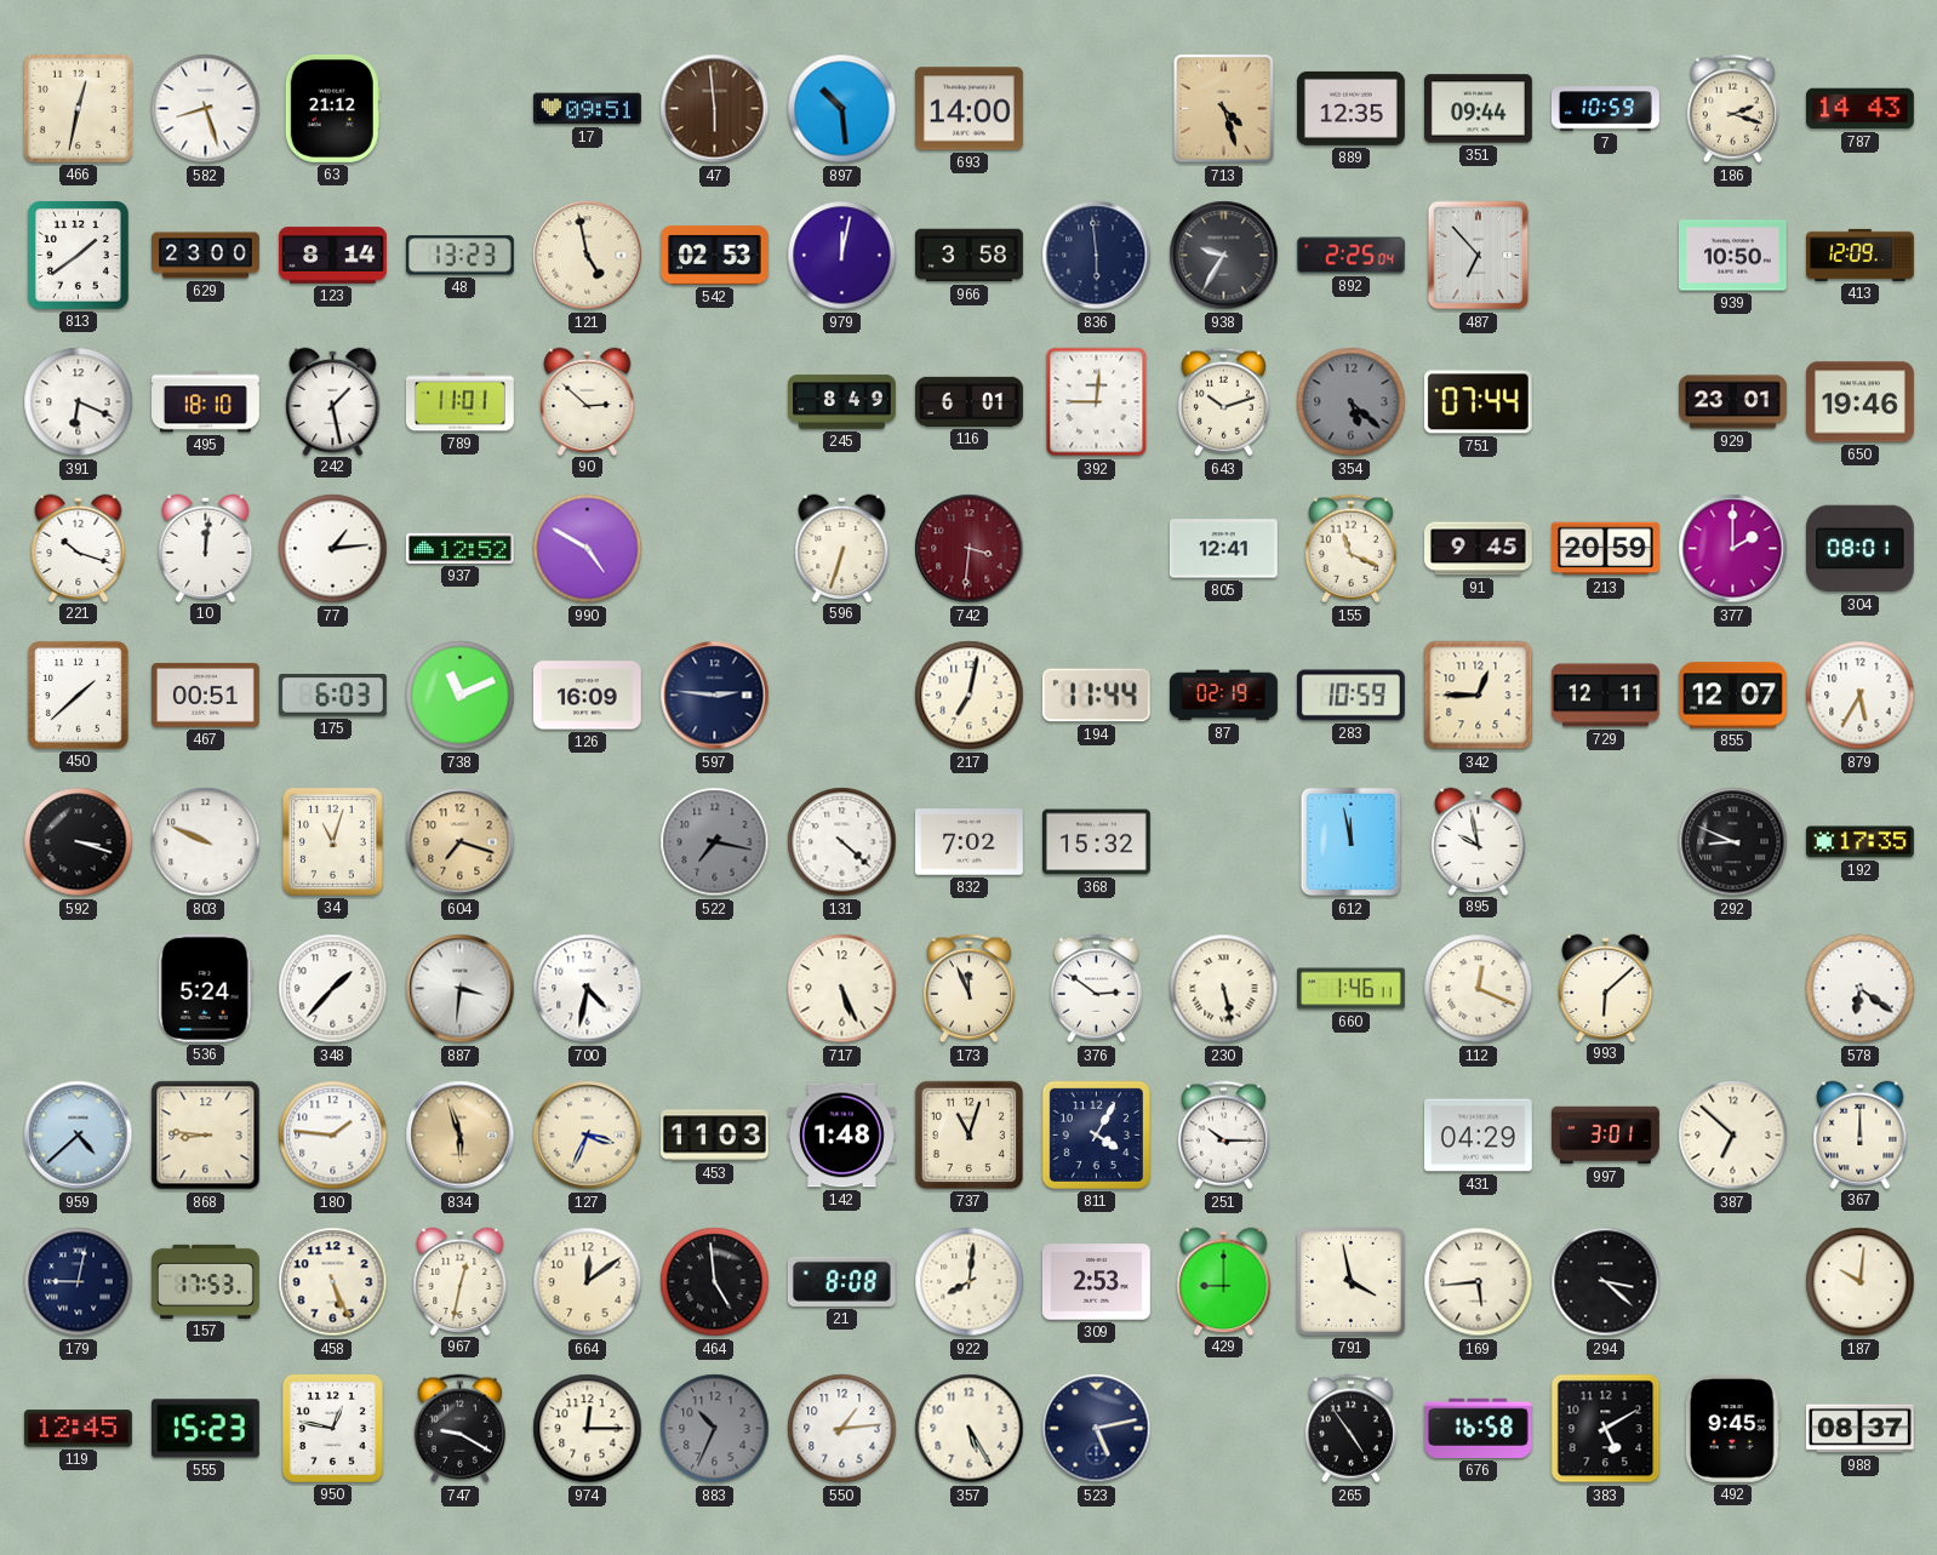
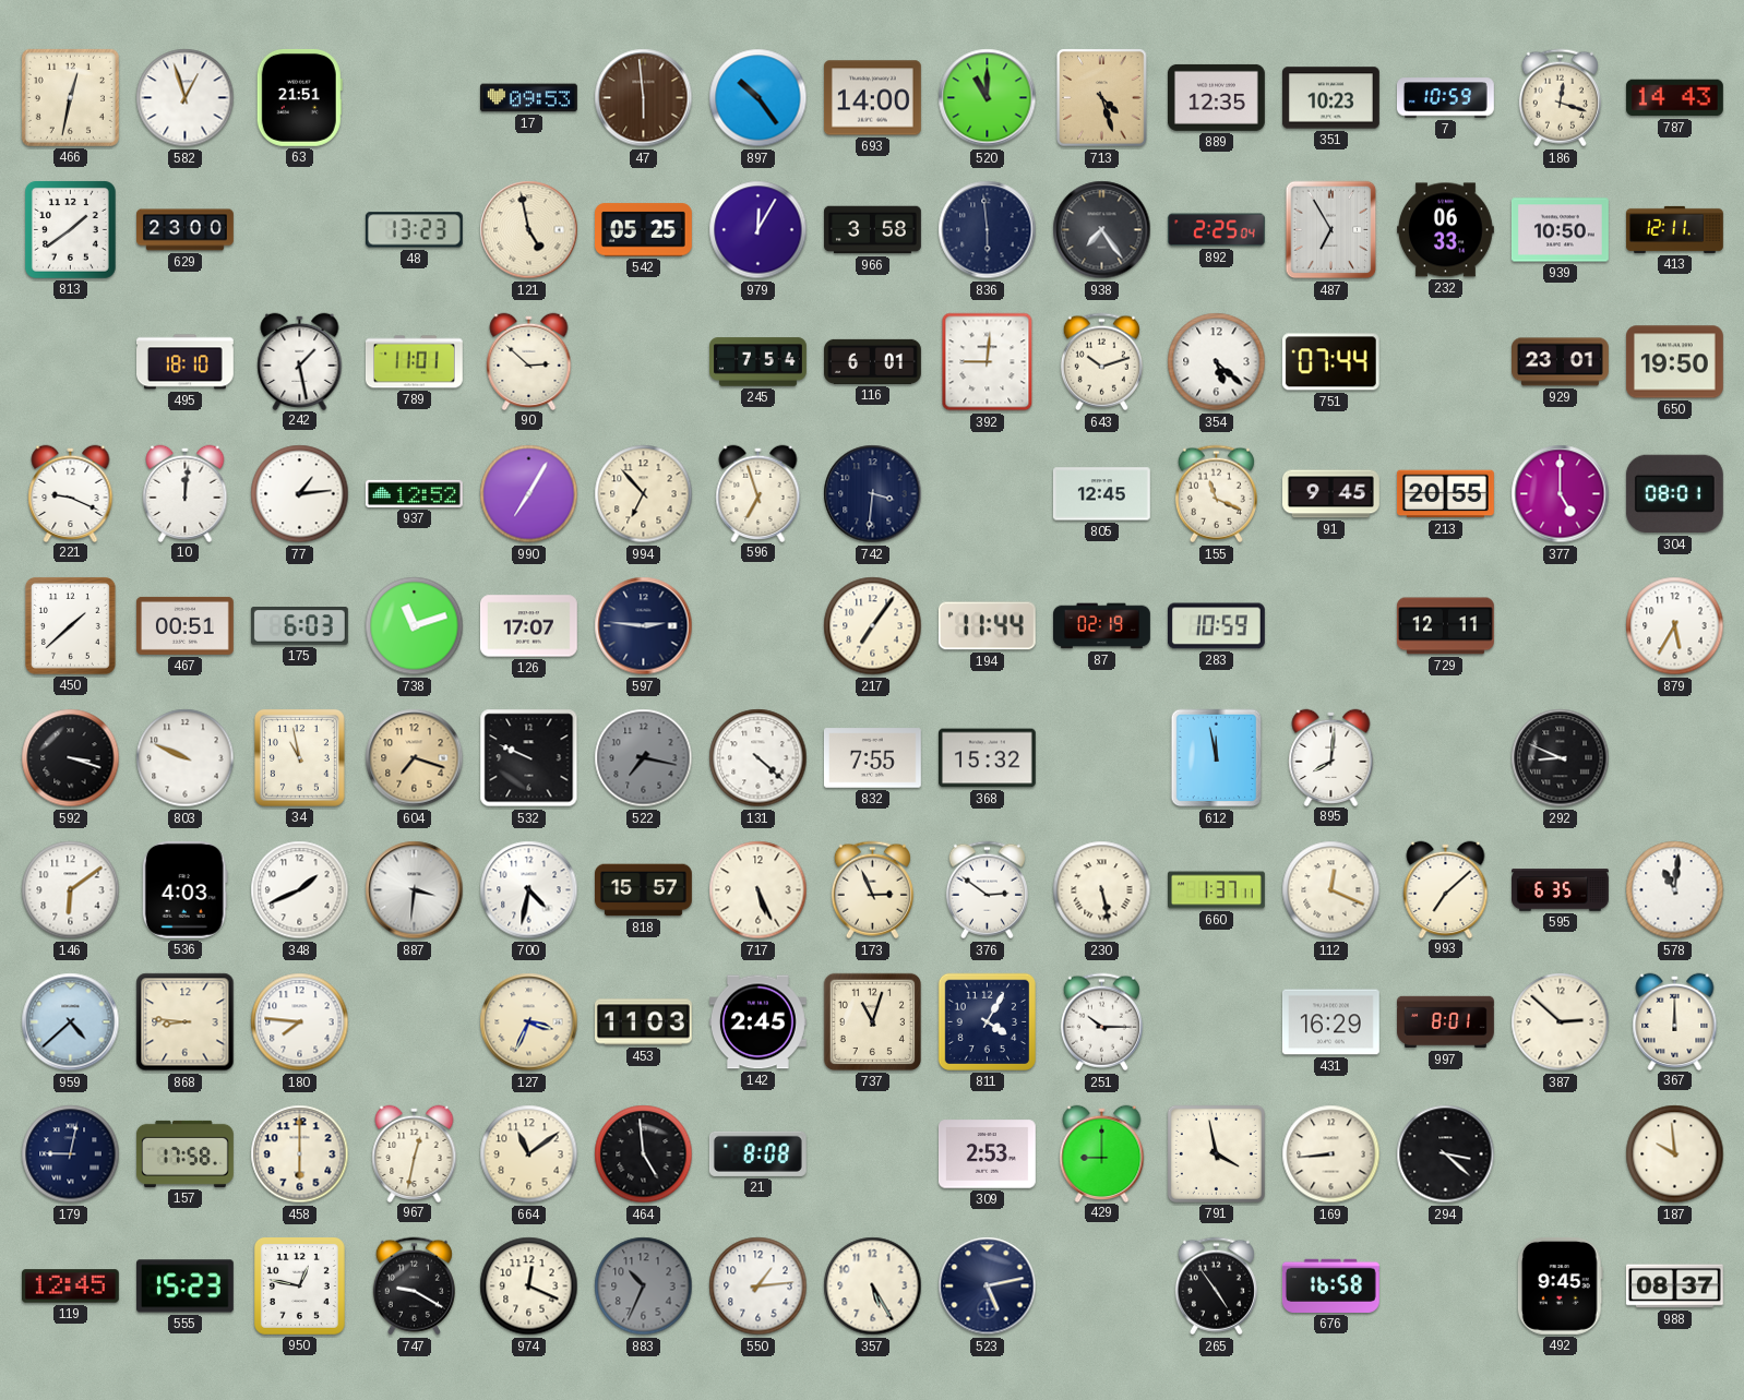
582: 8:27 -> 12:57
63: 21:12 -> 21:51
17: 09:51 -> 09:53
897: 10:29 -> 10:24
520: none -> 11:00
351: 09:44 -> 10:23
186: 2:18 -> 12:18
123: 8:14 -> none
542: 02:53 -> 05:25
979: 12:02 -> 12:05
938: 9:35 -> 7:24
487: 6:53 -> 6:55
232: none -> 06:33
413: 12:09 -> 12:11
391: 6:19 -> none
245: 8:49 -> 7:54
354 dial: grey -> white
650: 19:46 -> 19:50
221: 10:18 -> 9:19
990: 4:50 -> 7:05
994: none -> 6:53
596: 6:33 -> 6:57
742 dial: burgundy -> navy
805: 12:41 -> 12:45
213: 20:59 -> 20:55
377: 2:00 -> 5:00
738: 11:11 -> 11:12
126: 16:09 -> 17:07
217: 7:02 -> 7:06
342: 12:45 -> none
855: 12:07 -> none
34: 11:03 -> 10:58
532: none -> 9:49
832: 7:02 -> 7:55
895: 9:58 -> 8:01
192: 17:35 -> none
146: none -> 6:09
536: 5:24 -> 4:03
348: 1:37 -> 1:41
818: none -> 15:57
173: 11:56 -> 2:56
660: 1:46 -> 1:37
993: 6:08 -> 7:08
595: none -> 6:35
578: 6:21 -> 11:01
180: 1:46 -> 7:46
834: 5:57 -> none
142: 1:48 -> 2:45
431: 04:29 -> 16:29
997: 3:01 -> 8:01
387: 6:52 -> 2:52
157: 17:53 -> 17:58
458: 5:26 -> 6:00
664: 12:09 -> 11:09
922: 8:01 -> none
169: 5:44 -> 8:44
187: 10:01 -> 9:59
974: 12:15 -> 12:19
383: 5:10 -> none
